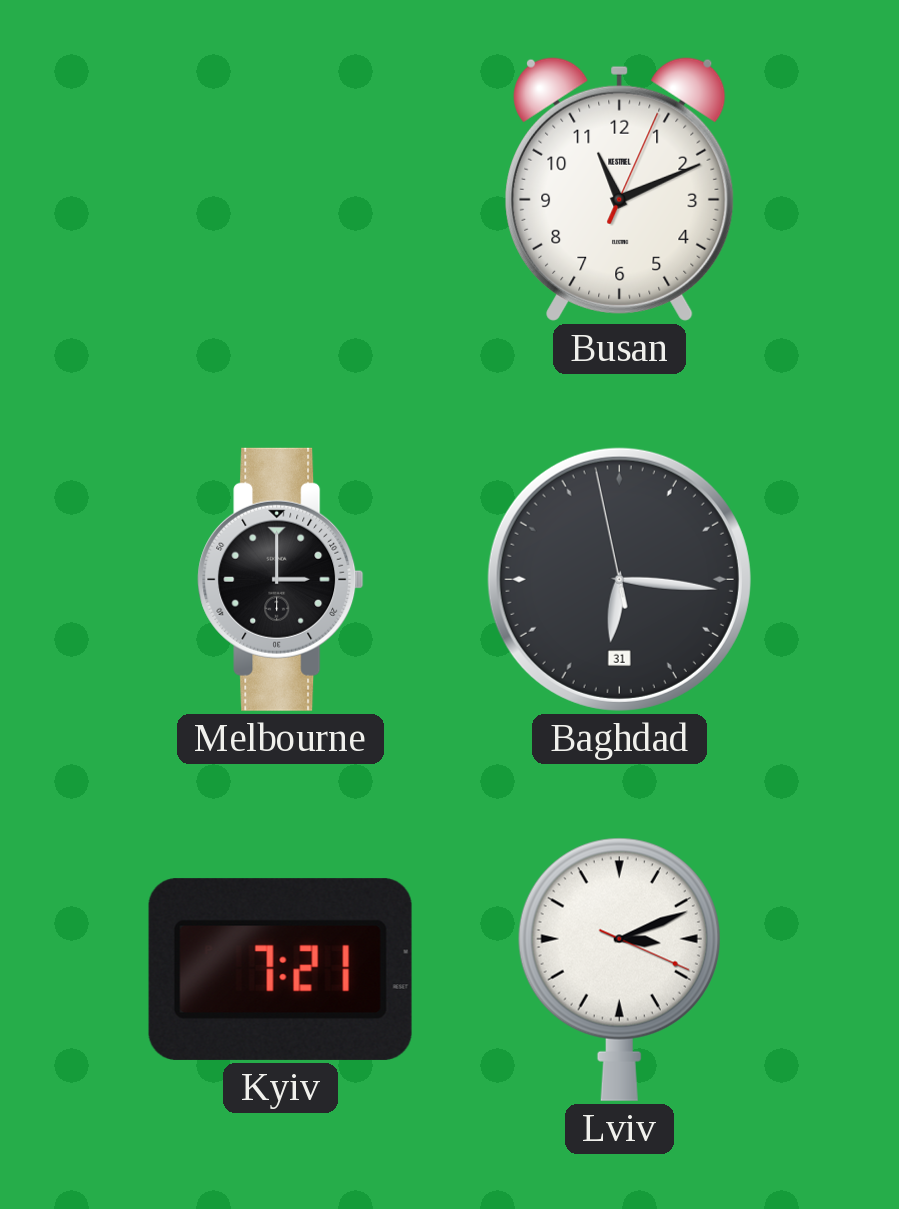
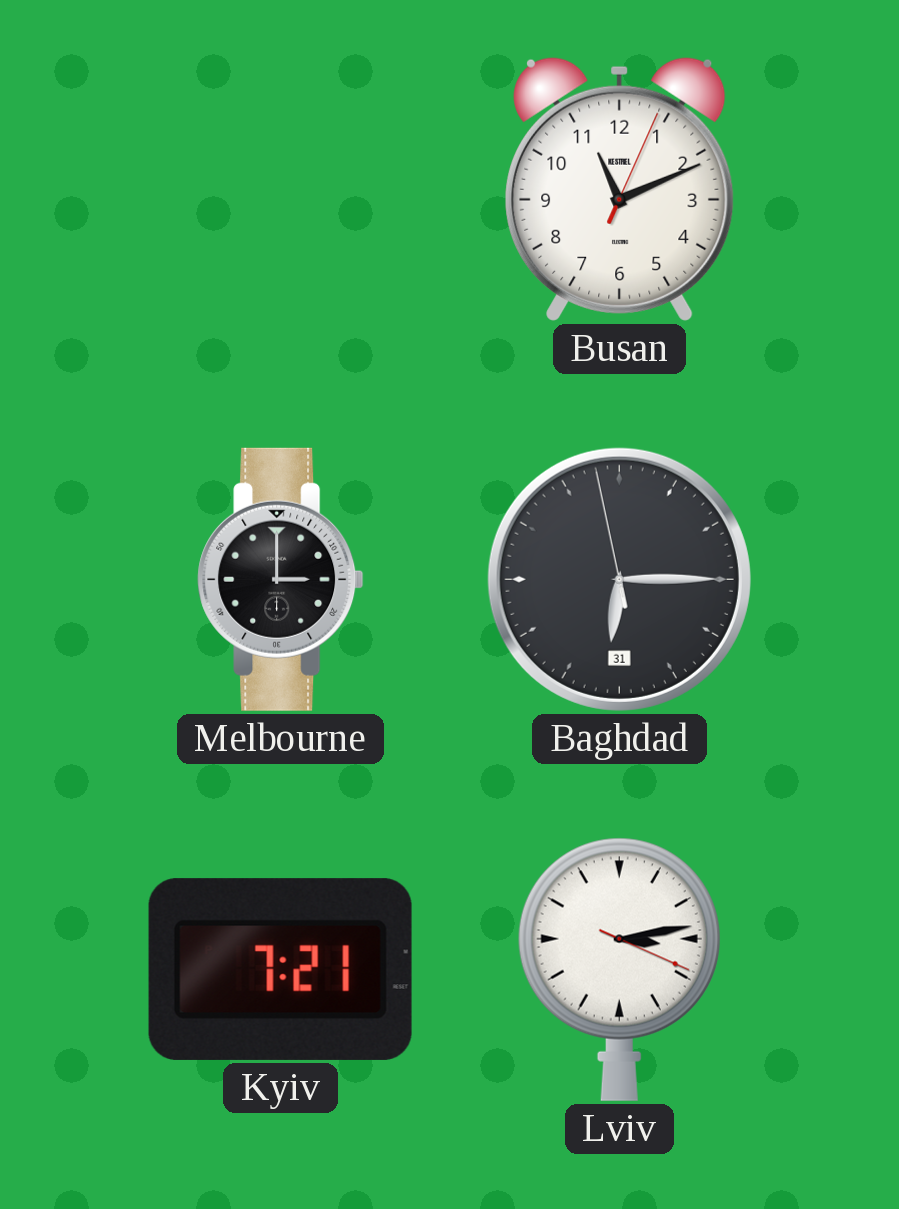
Baghdad: 6:15 -> 6:14
Lviv: 3:11 -> 3:13
